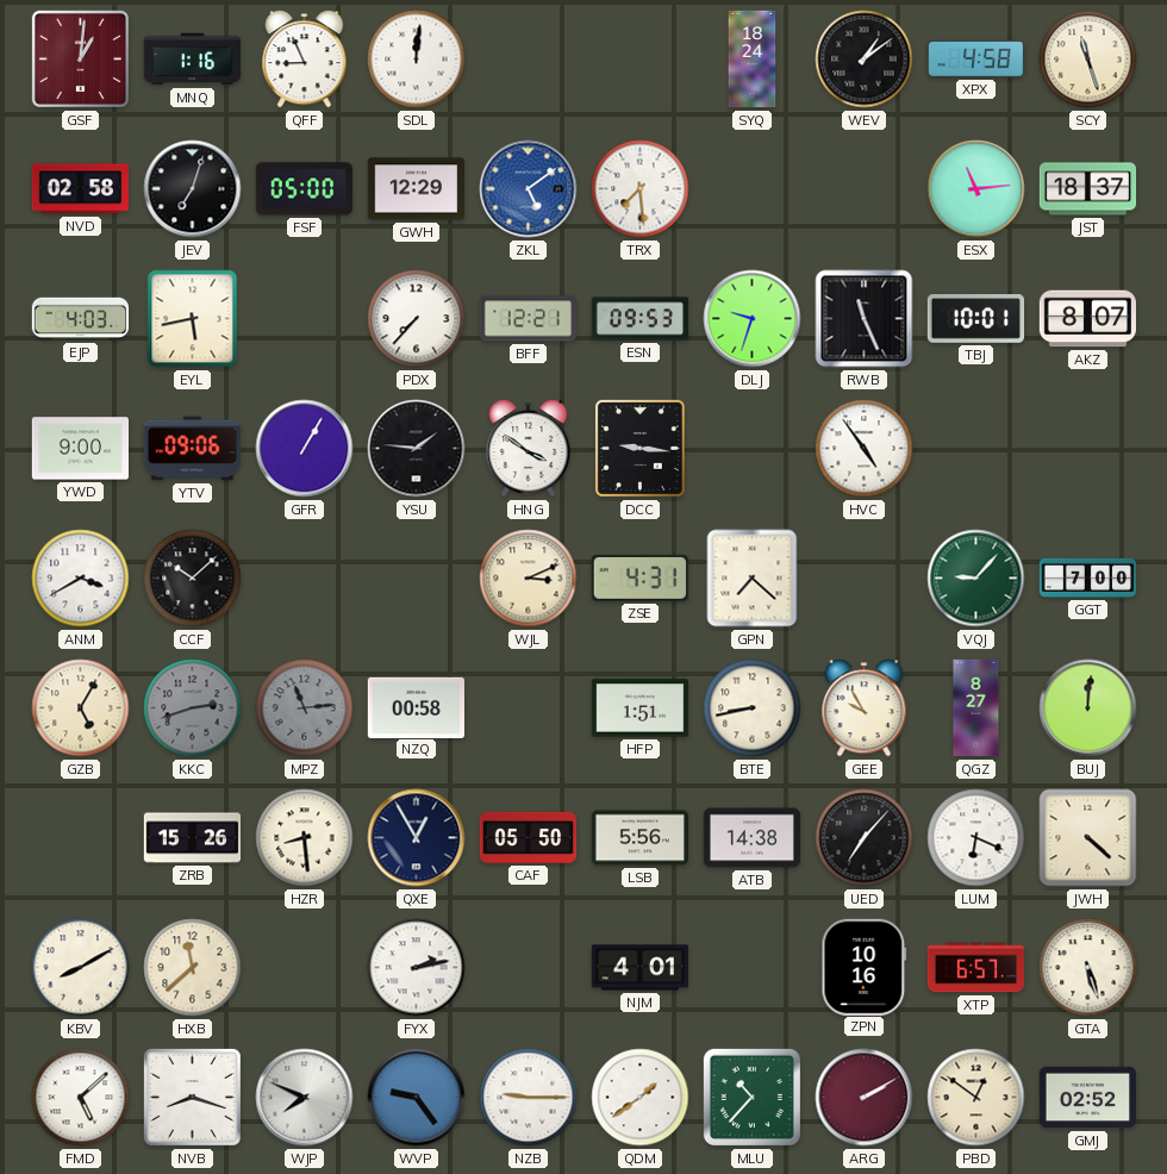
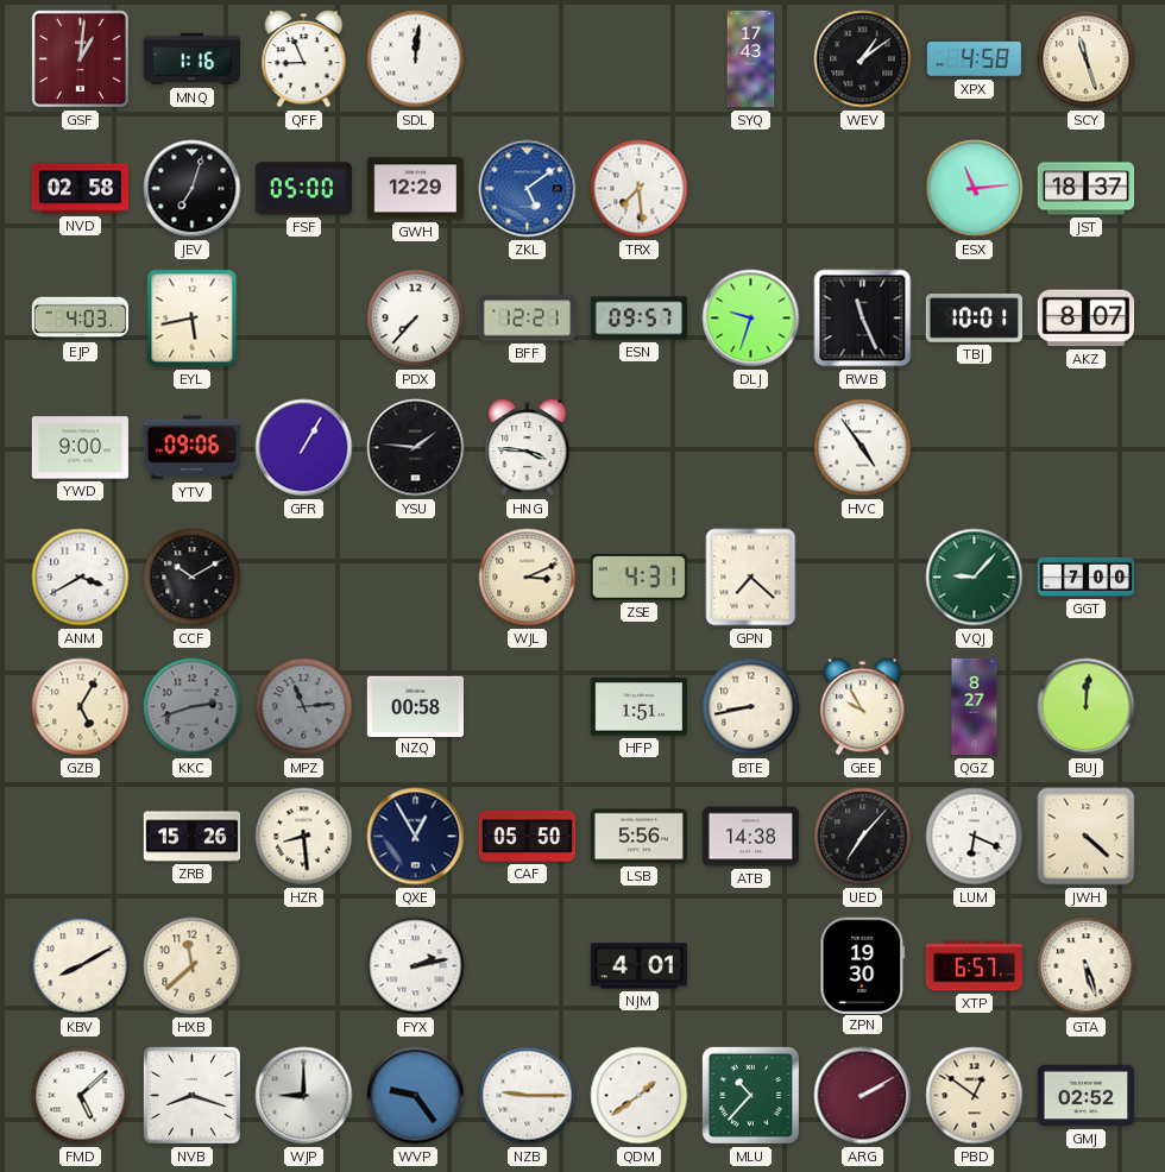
SYQ: 18:24 -> 17:43
ESN: 09:53 -> 09:57
HNG: 3:51 -> 3:46
DCC: 9:16 -> none
CCF: 10:08 -> 10:10
ZPN: 10:16 -> 19:30
WJP: 7:49 -> 9:00
